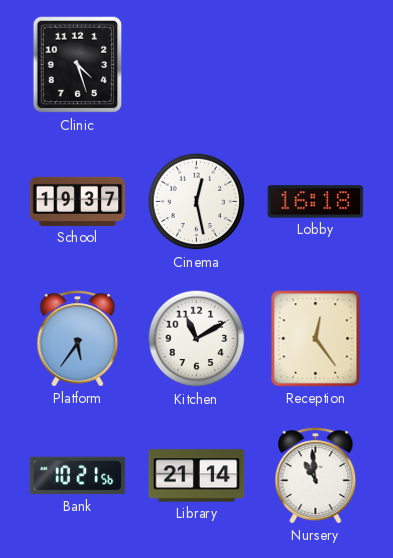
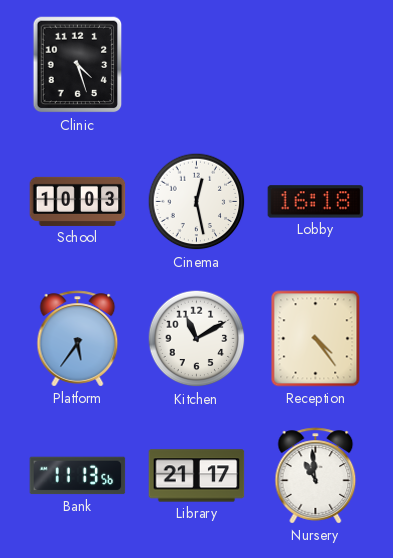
School: 19:37 -> 10:03
Reception: 12:24 -> 4:24
Bank: 10:21 -> 11:13
Library: 21:14 -> 21:17
